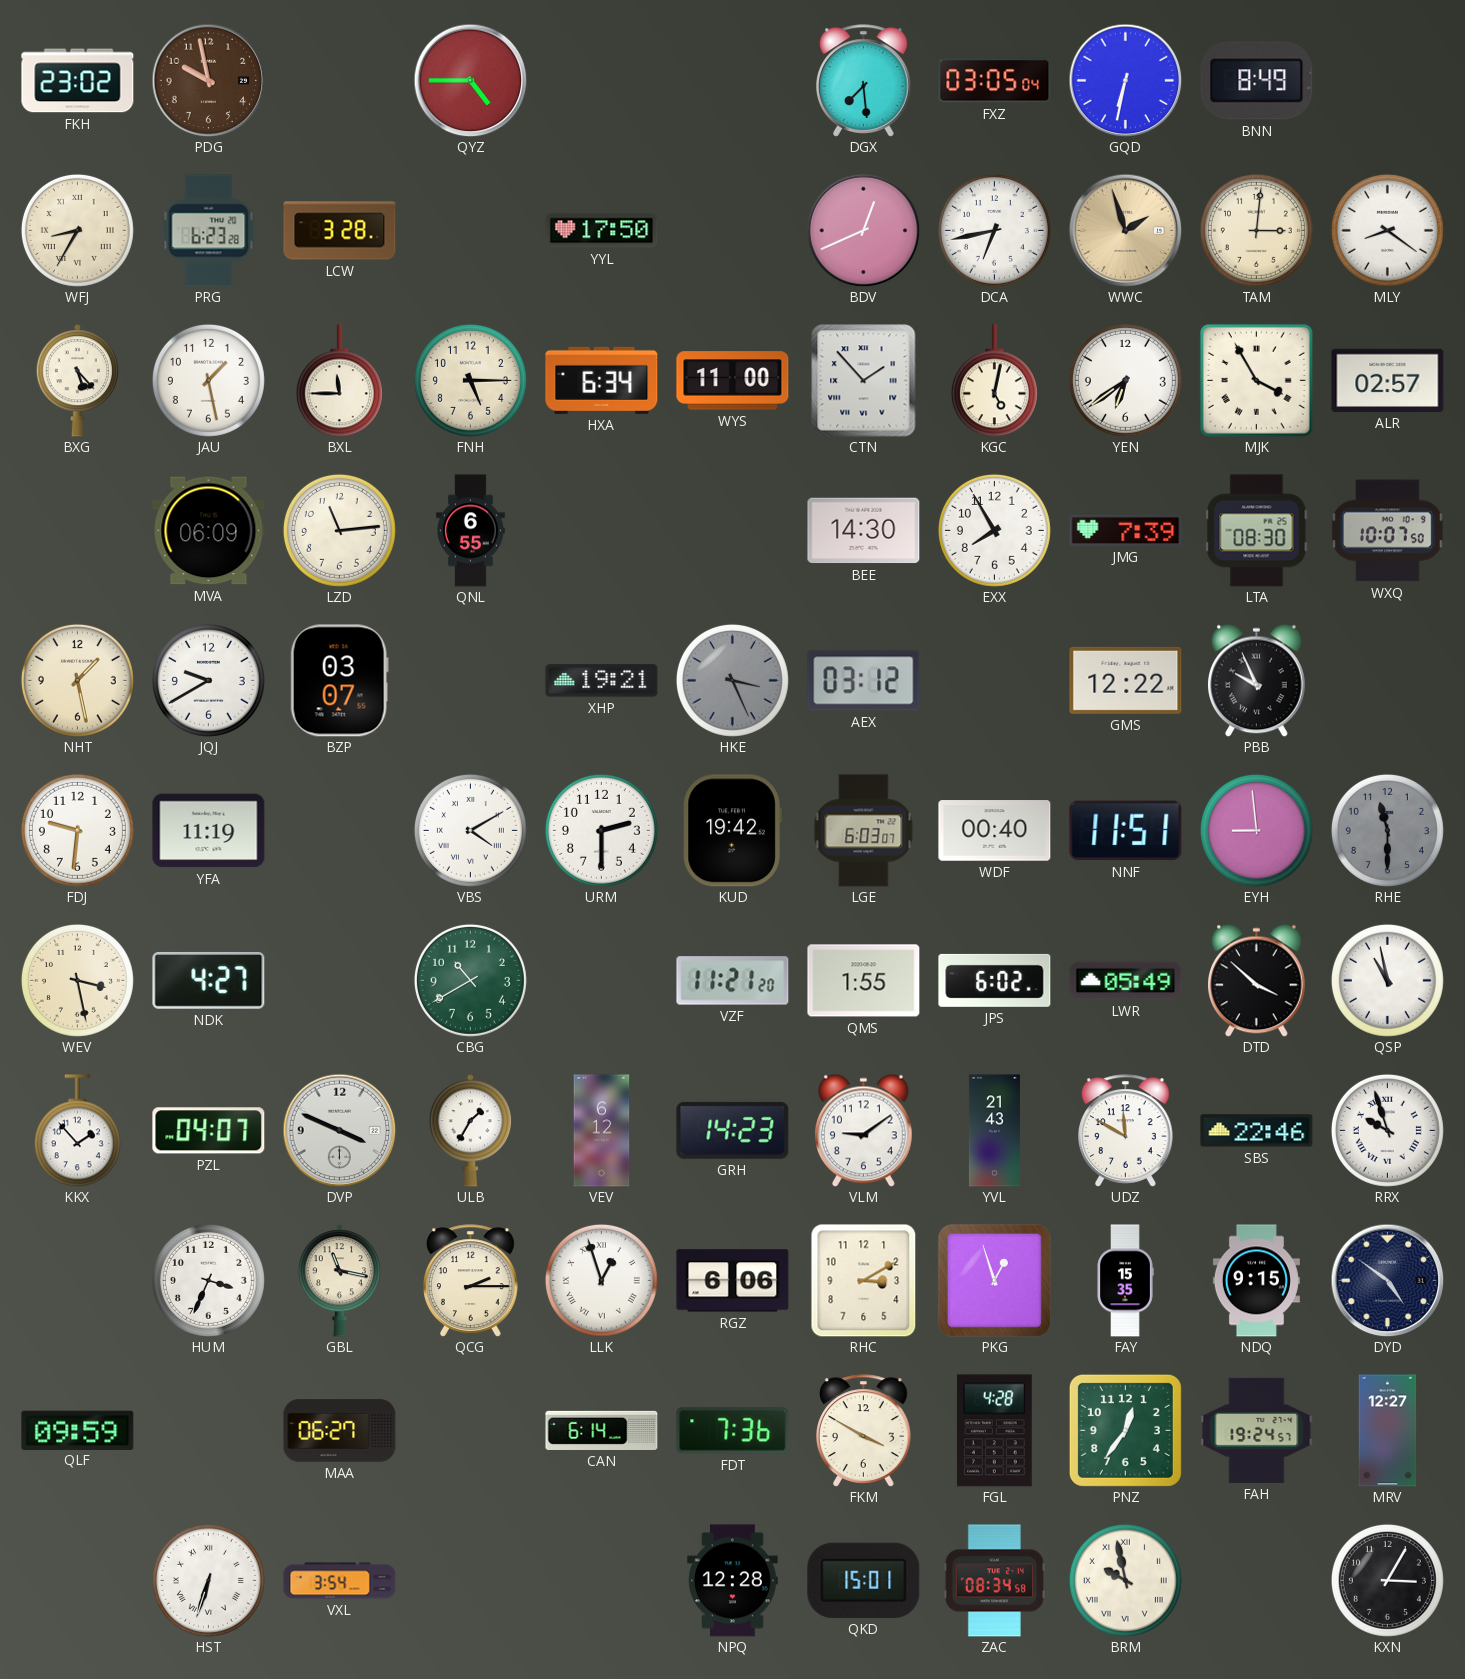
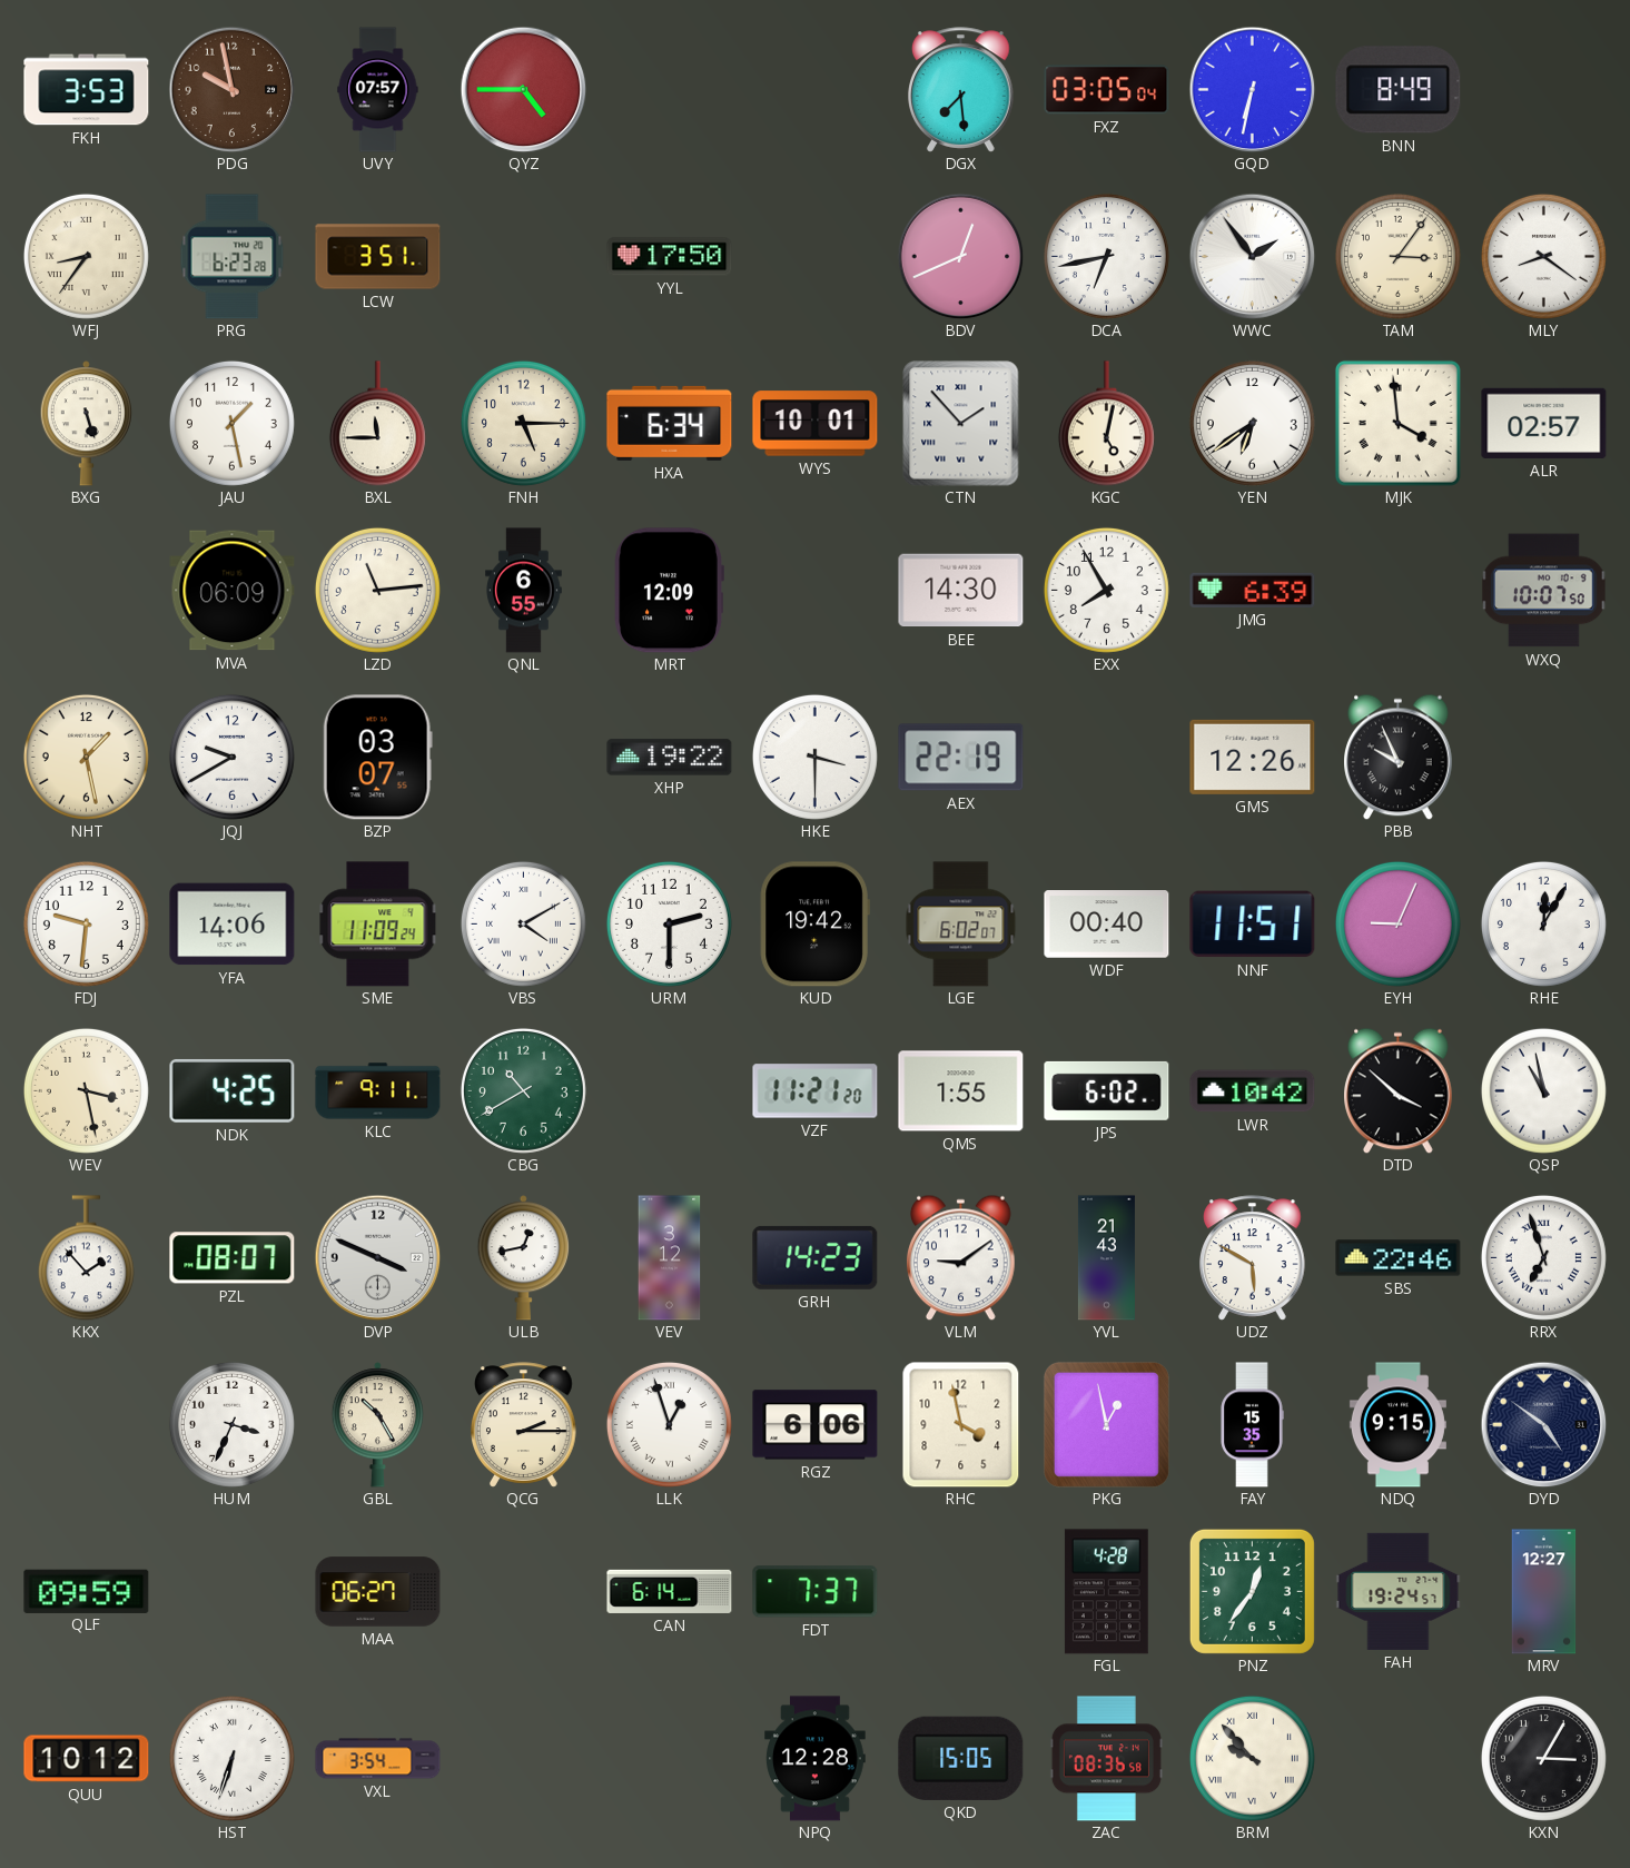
FKH: 23:02 -> 3:53
UVY: none -> 07:57
WFJ: 8:35 -> 8:36
LCW: 3:28 -> 3:51
WWC: 1:57 -> 1:54
WWC dial: champagne -> white
TAM: 3:01 -> 3:06
BXG: 5:23 -> 5:27
WYS: 11:00 -> 10:01
MJK: 3:55 -> 3:59
MRT: none -> 12:09
JMG: 7:39 -> 6:39
LTA: 08:30 -> none
XHP: 19:21 -> 19:22
HKE: 3:26 -> 3:30
HKE dial: grey -> white
AEX: 03:12 -> 22:19
GMS: 12:22 -> 12:26
YFA: 11:19 -> 14:06
SME: none -> 11:09
LGE: 6:03 -> 6:02
EYH: 8:59 -> 9:04
RHE: 11:30 -> 12:05
RHE dial: grey -> white
NDK: 4:27 -> 4:25
KLC: none -> 9:11
LWR: 05:49 -> 10:42
PZL: 04:07 -> 08:07
ULB: 1:35 -> 12:43
VEV: 6:12 -> 3:12
UDZ: 11:50 -> 5:50
RRX: 9:57 -> 6:57
GBL: 11:17 -> 10:25
RHC: 3:10 -> 3:58
PKG: 12:57 -> 12:58
FDT: 7:36 -> 7:37
FKM: 3:50 -> none
QUU: none -> 10:12
QKD: 15:01 -> 15:05
ZAC: 08:34 -> 08:36
BRM: 9:58 -> 9:53
